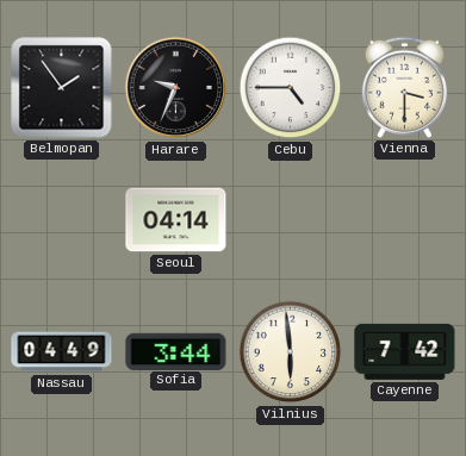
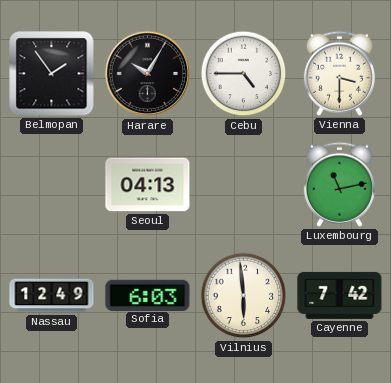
Harare: 9:34 -> 10:05
Seoul: 04:14 -> 04:13
Luxembourg: none -> 11:13
Nassau: 04:49 -> 12:49
Sofia: 3:44 -> 6:03
